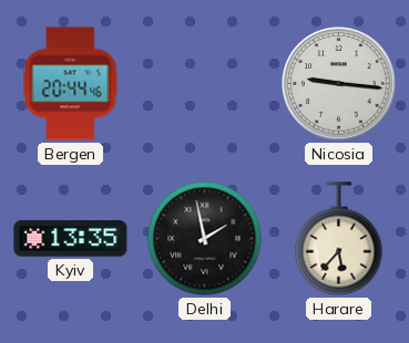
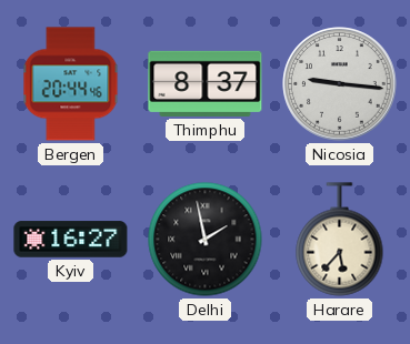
Thimphu: none -> 8:37
Kyiv: 13:35 -> 16:27
